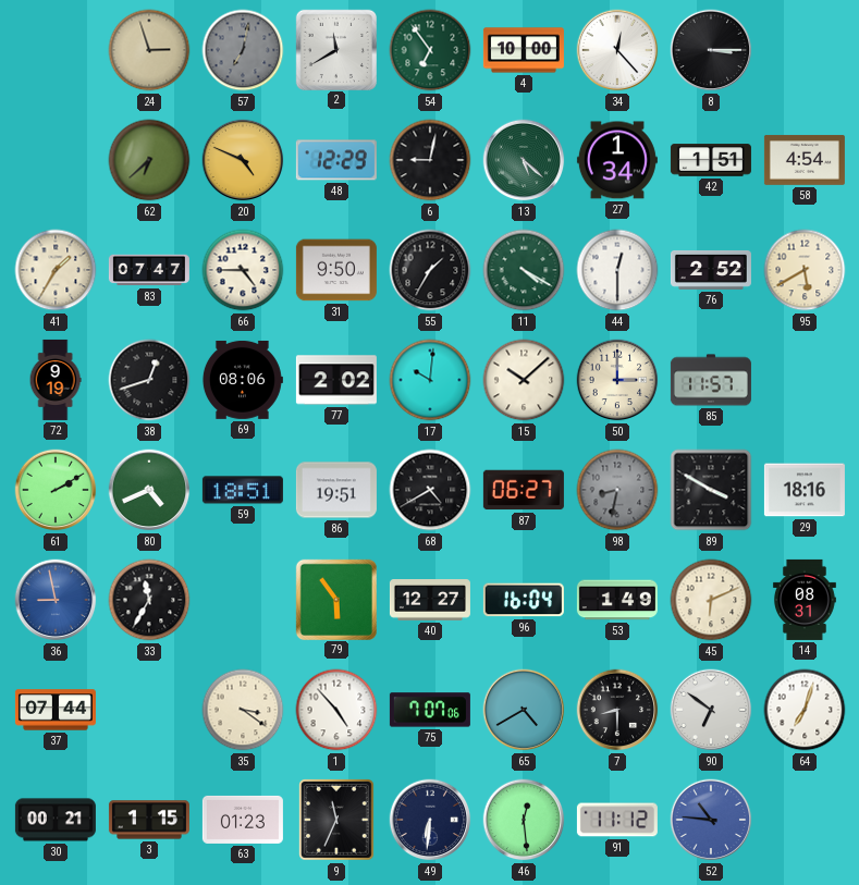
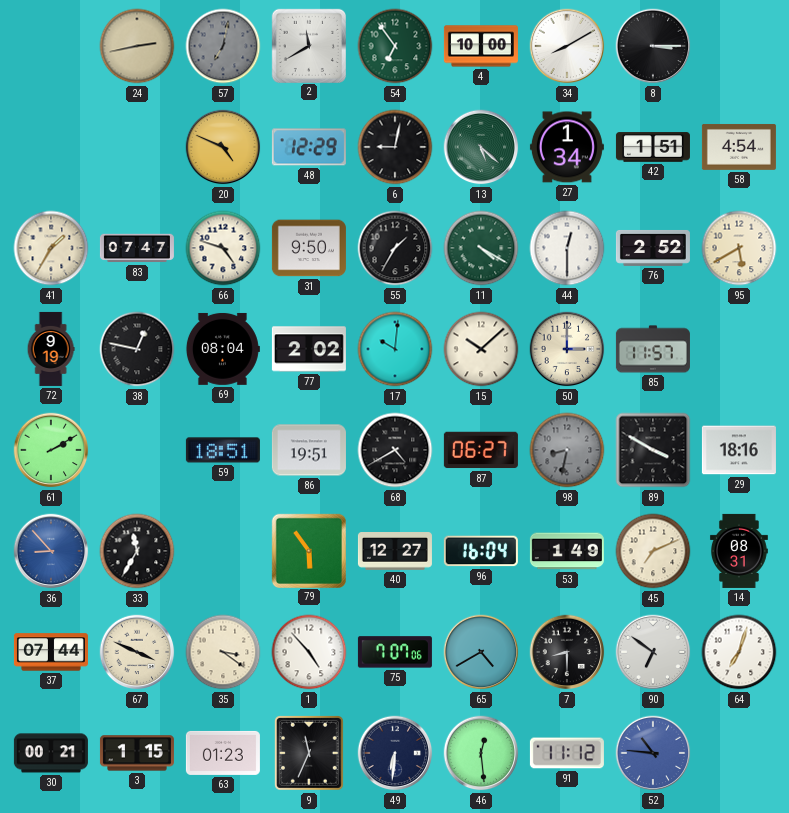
24: 2:57 -> 2:43
34: 12:23 -> 8:10
62: 6:38 -> none
66: 4:45 -> 4:48
38: 12:42 -> 12:47
69: 08:06 -> 08:04
80: 4:41 -> none
36: 8:58 -> 8:53
45: 6:11 -> 7:11
67: none -> 3:49
